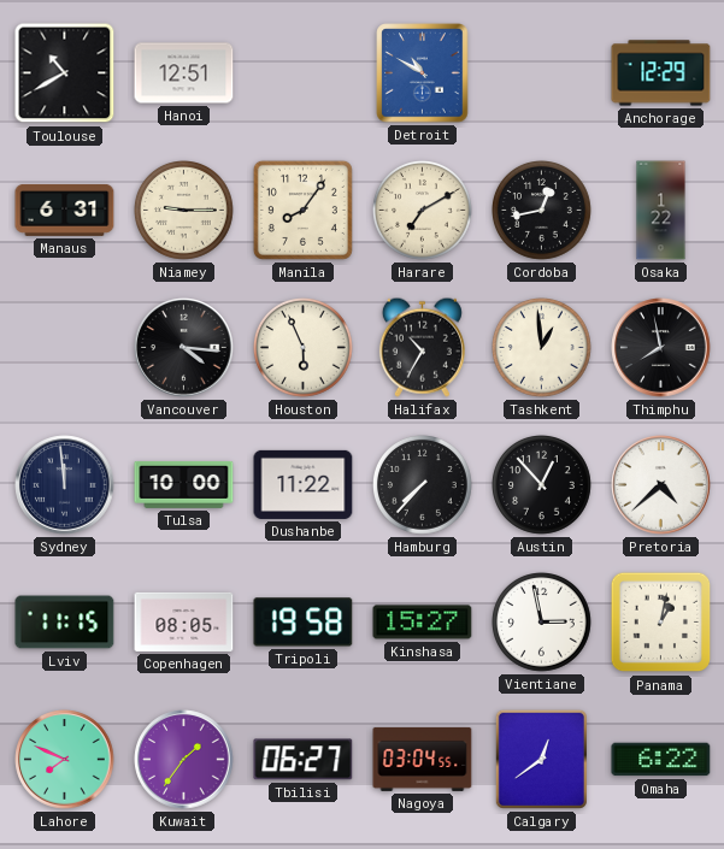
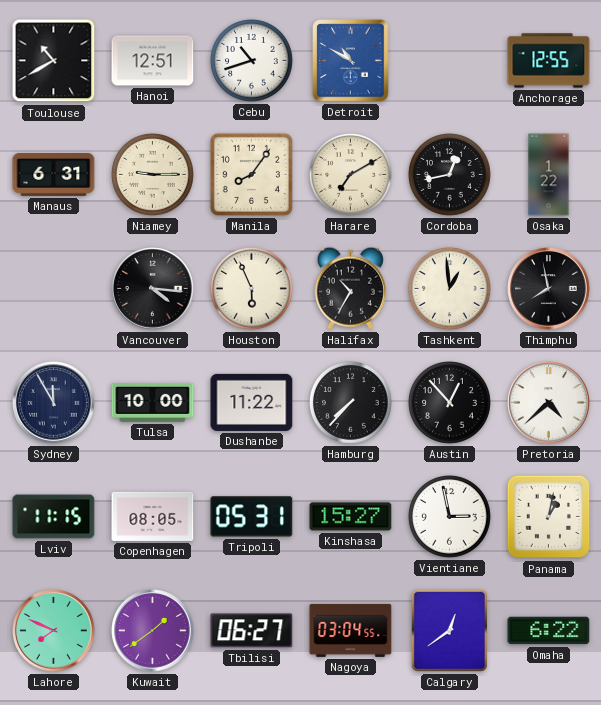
Cebu: none -> 10:42
Anchorage: 12:29 -> 12:55
Sydney: 11:59 -> 11:55
Tripoli: 19:58 -> 05:31
Kuwait: 1:36 -> 1:39
